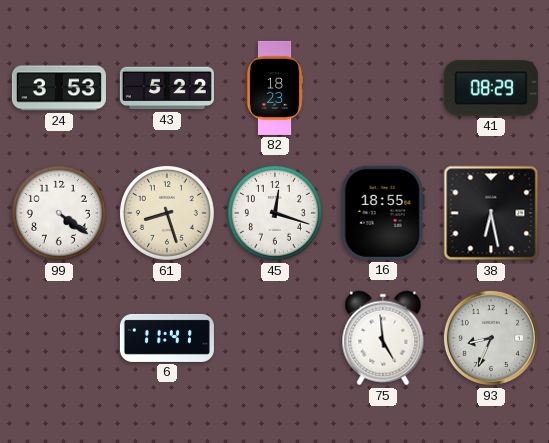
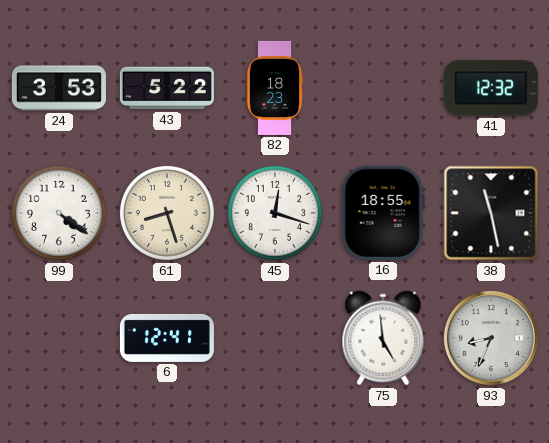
41: 08:29 -> 12:32
38: 6:28 -> 11:28
6: 11:41 -> 12:41
